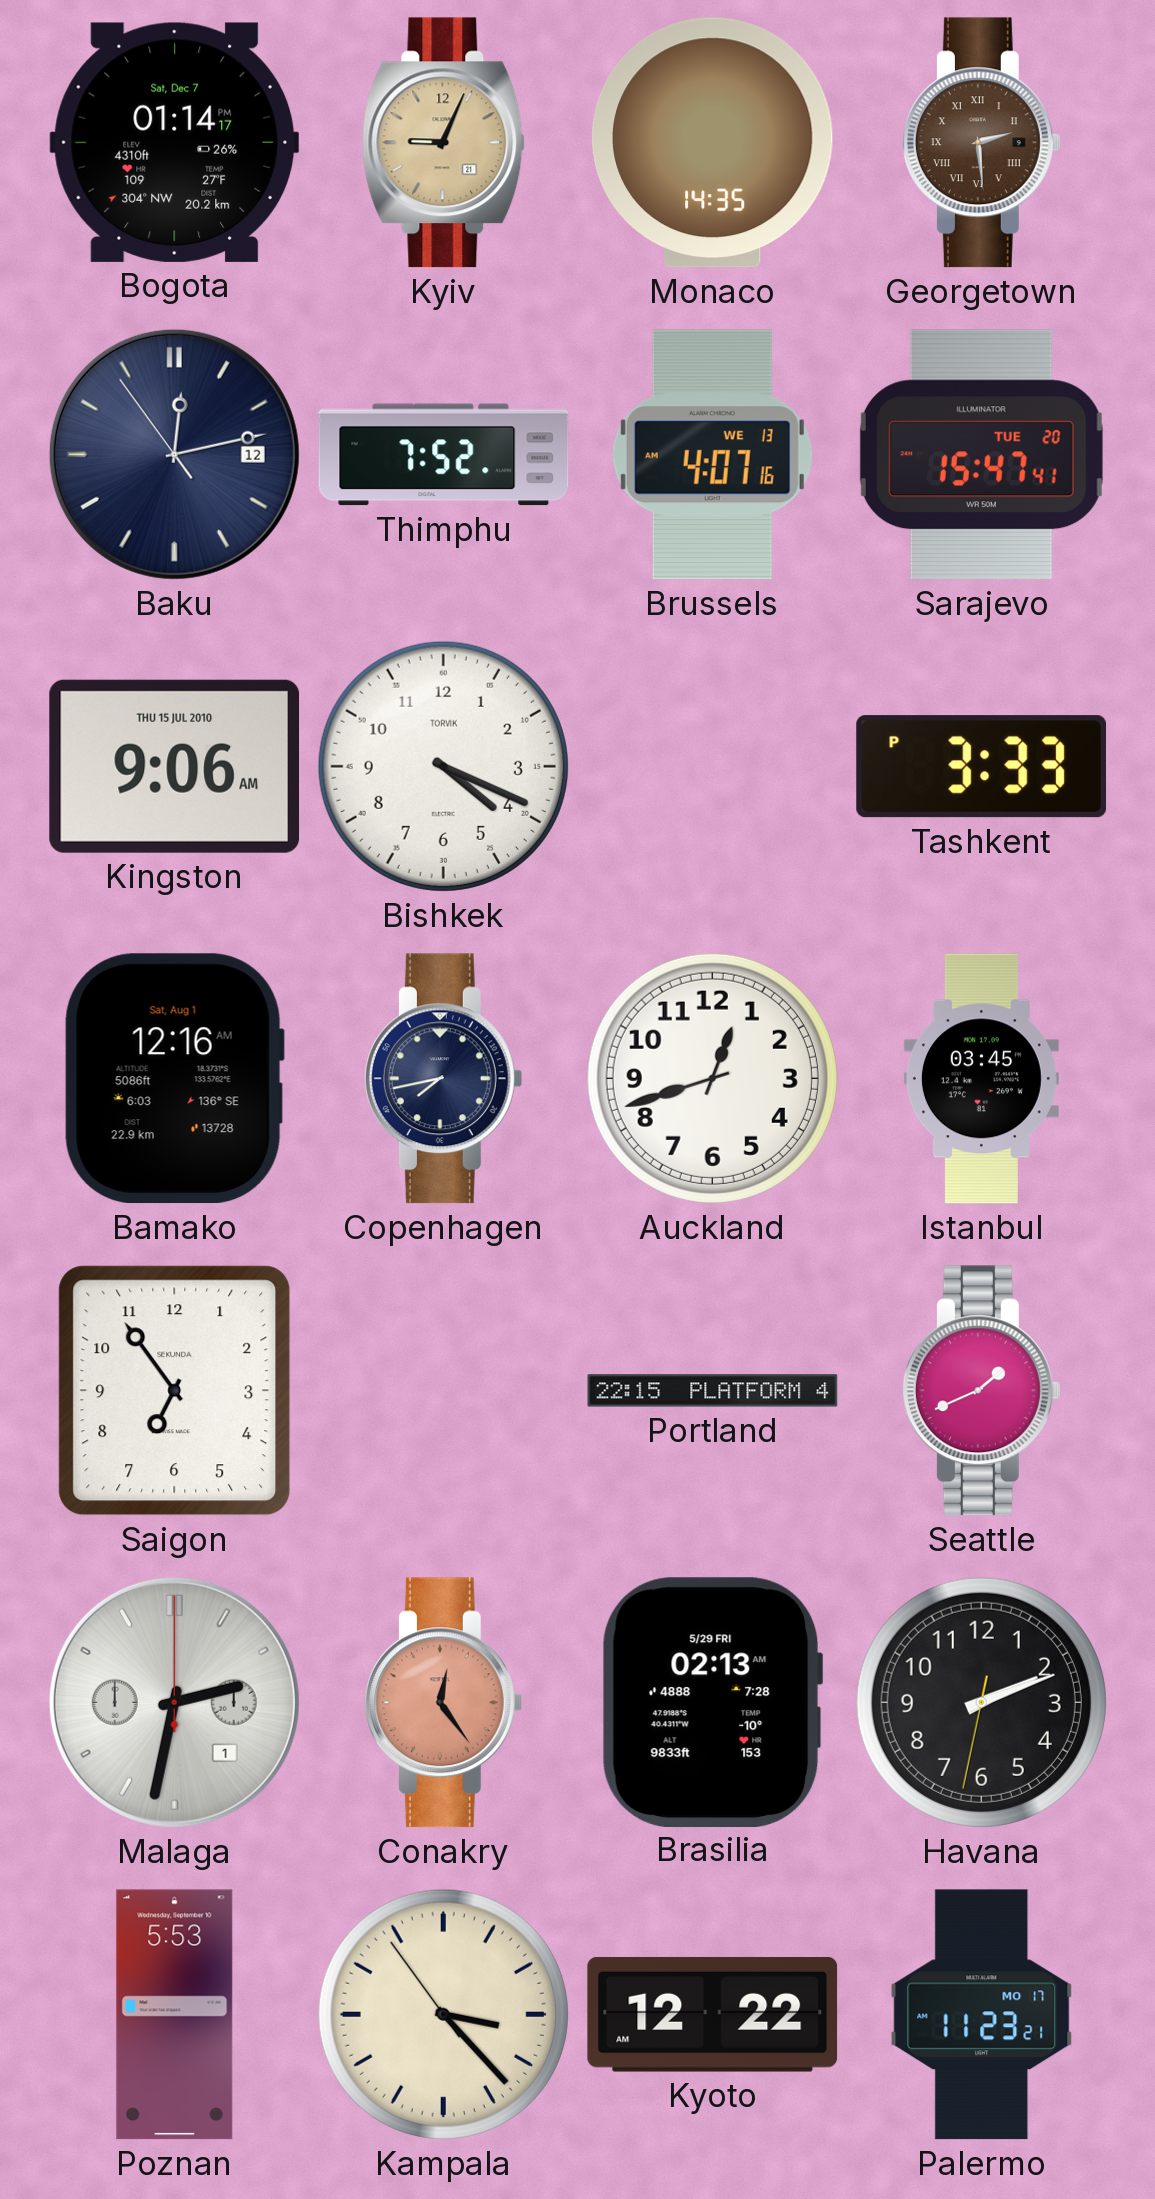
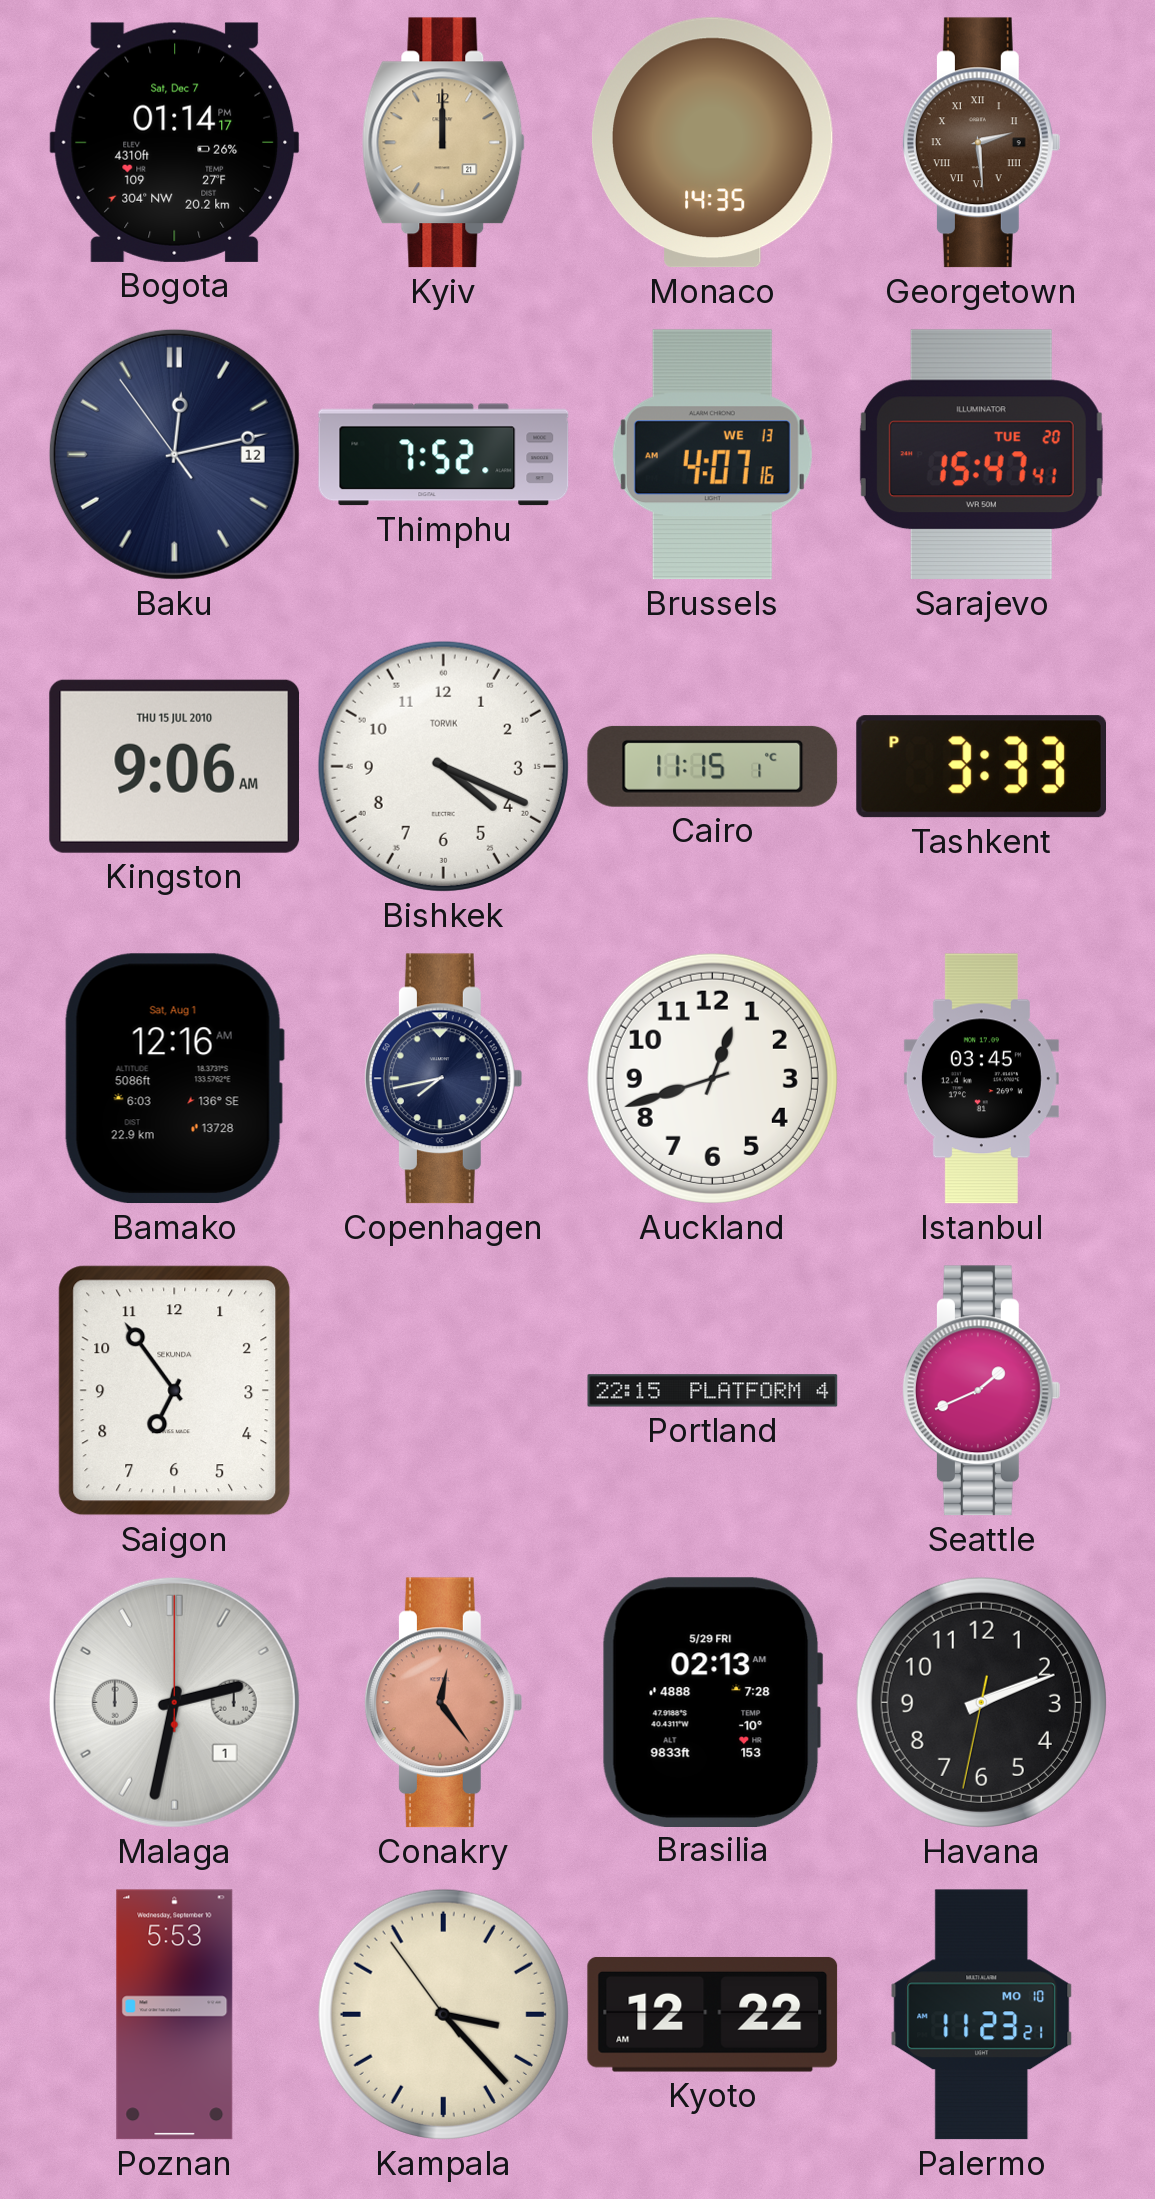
Kyiv: 9:04 -> 12:00
Cairo: none -> 11:15
Palermo date: MO 17 -> MO 10
